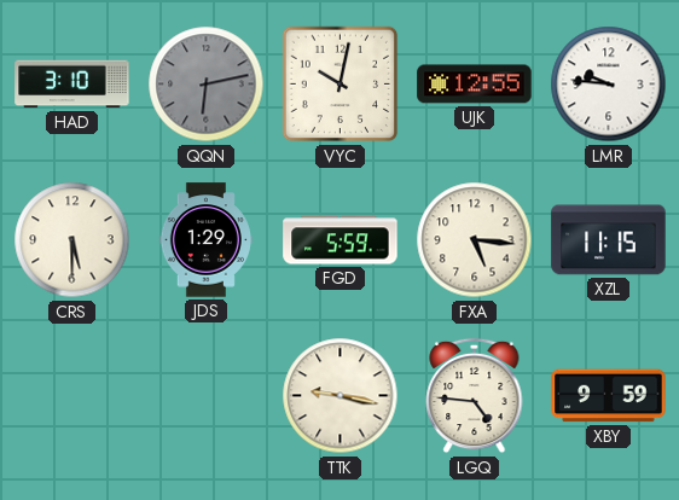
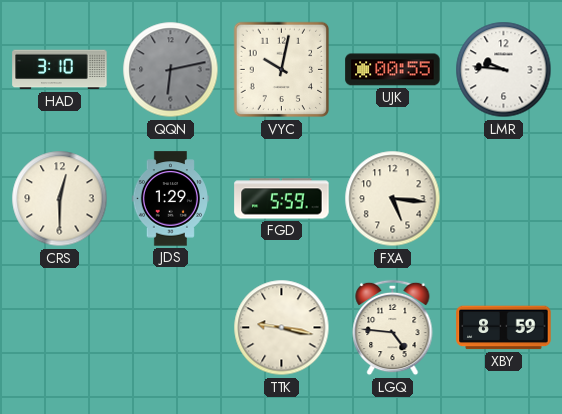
UJK: 12:55 -> 00:55
CRS: 5:30 -> 12:30
XZL: 11:15 -> none
XBY: 9:59 -> 8:59
